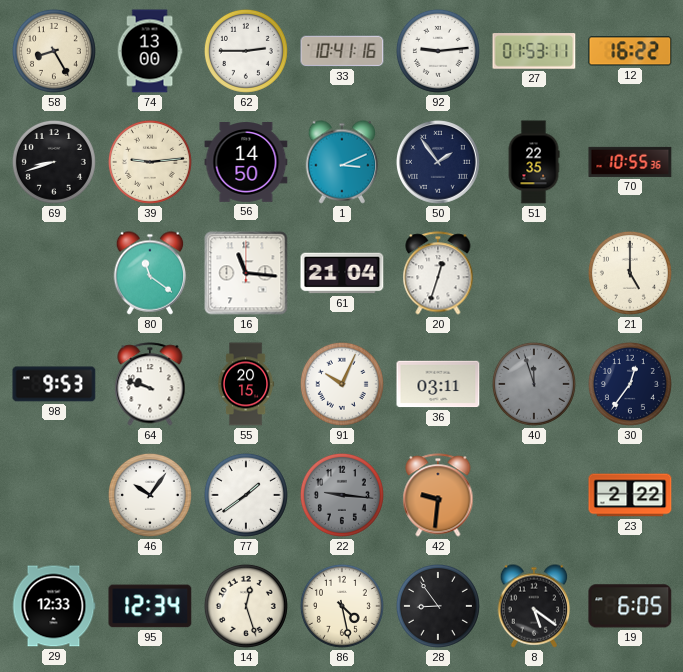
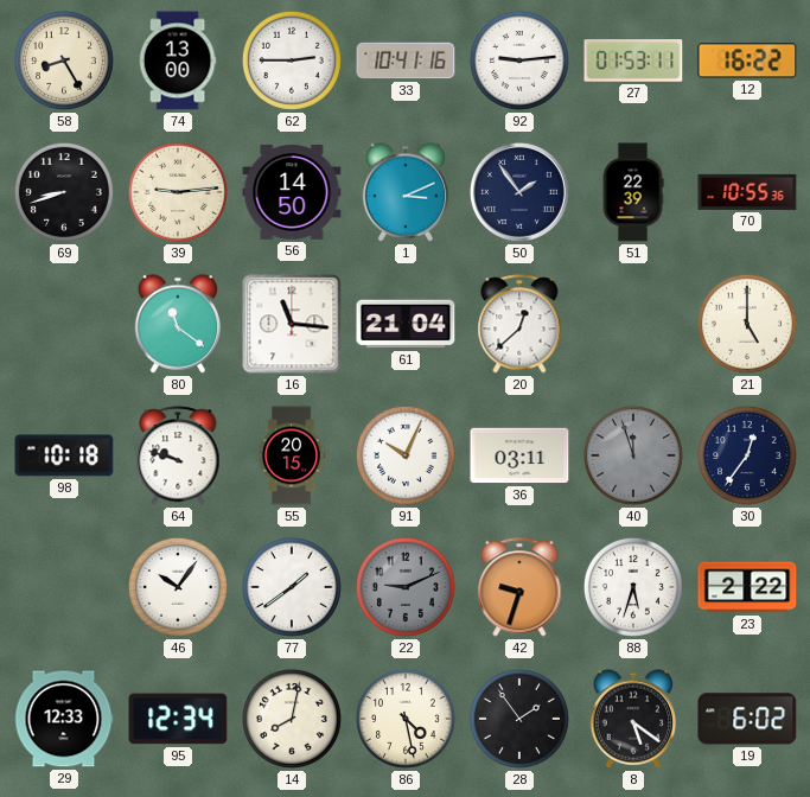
51: 22:35 -> 22:39
20: 12:33 -> 12:38
98: 9:53 -> 10:18
22: 9:16 -> 9:11
42: 9:31 -> 9:33
88: none -> 5:33
14: 12:27 -> 8:02
28: 8:54 -> 1:54
19: 6:05 -> 6:02
